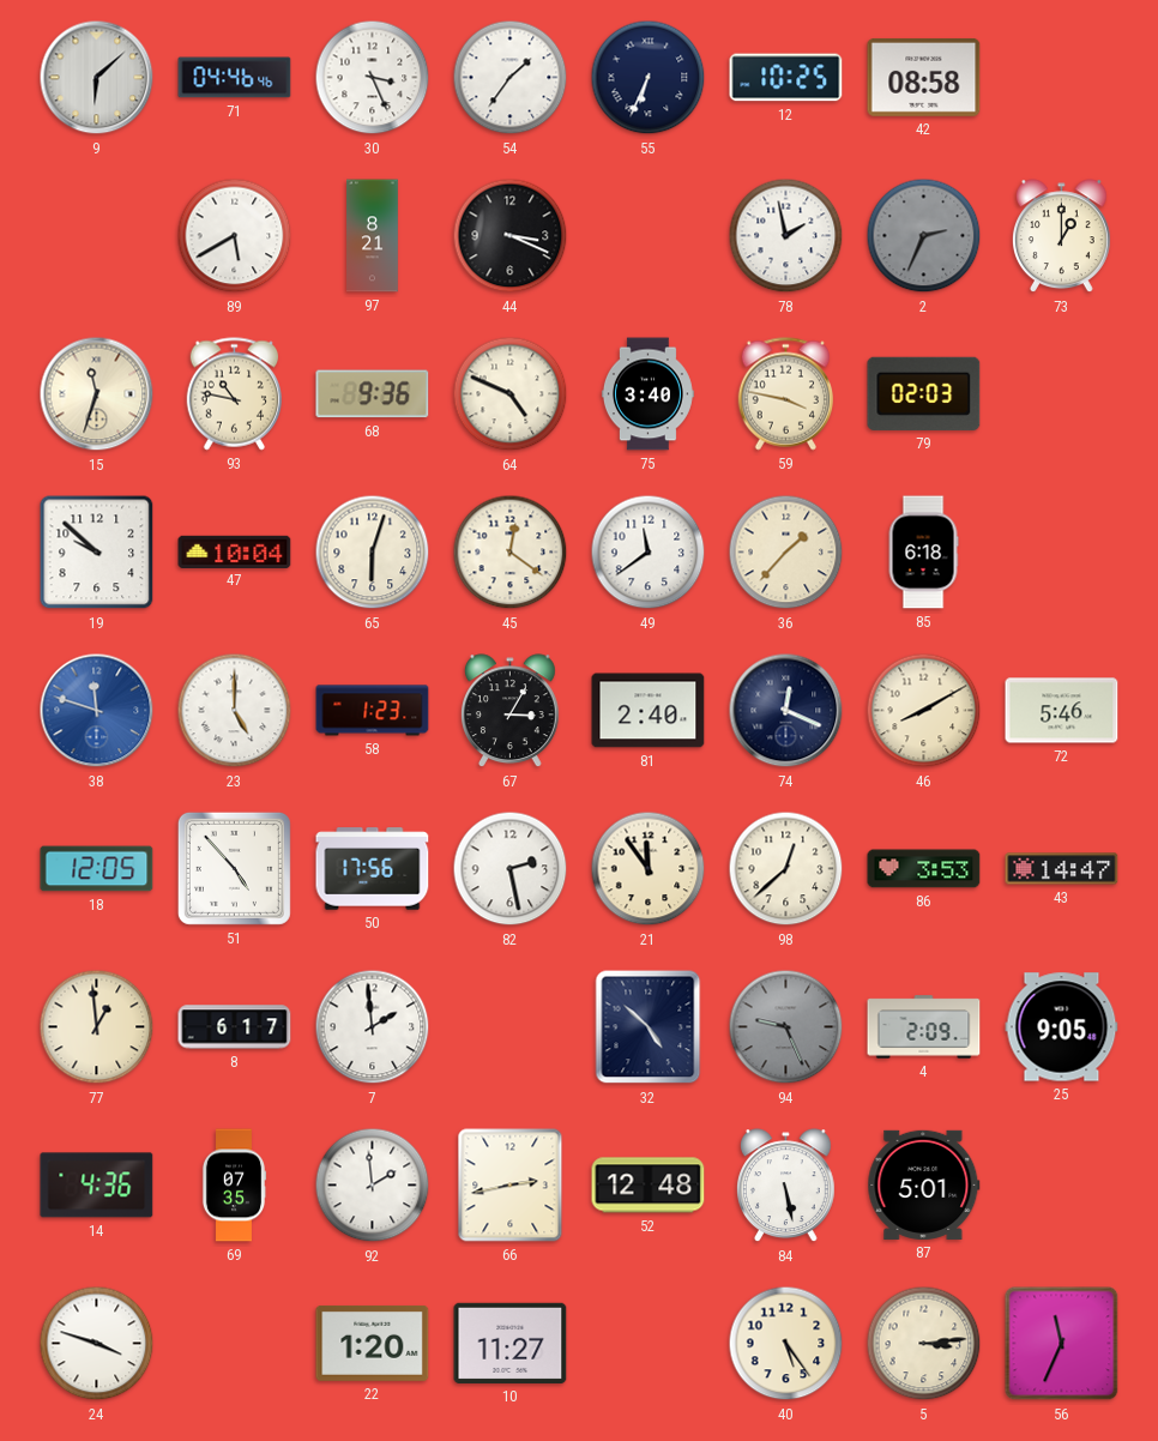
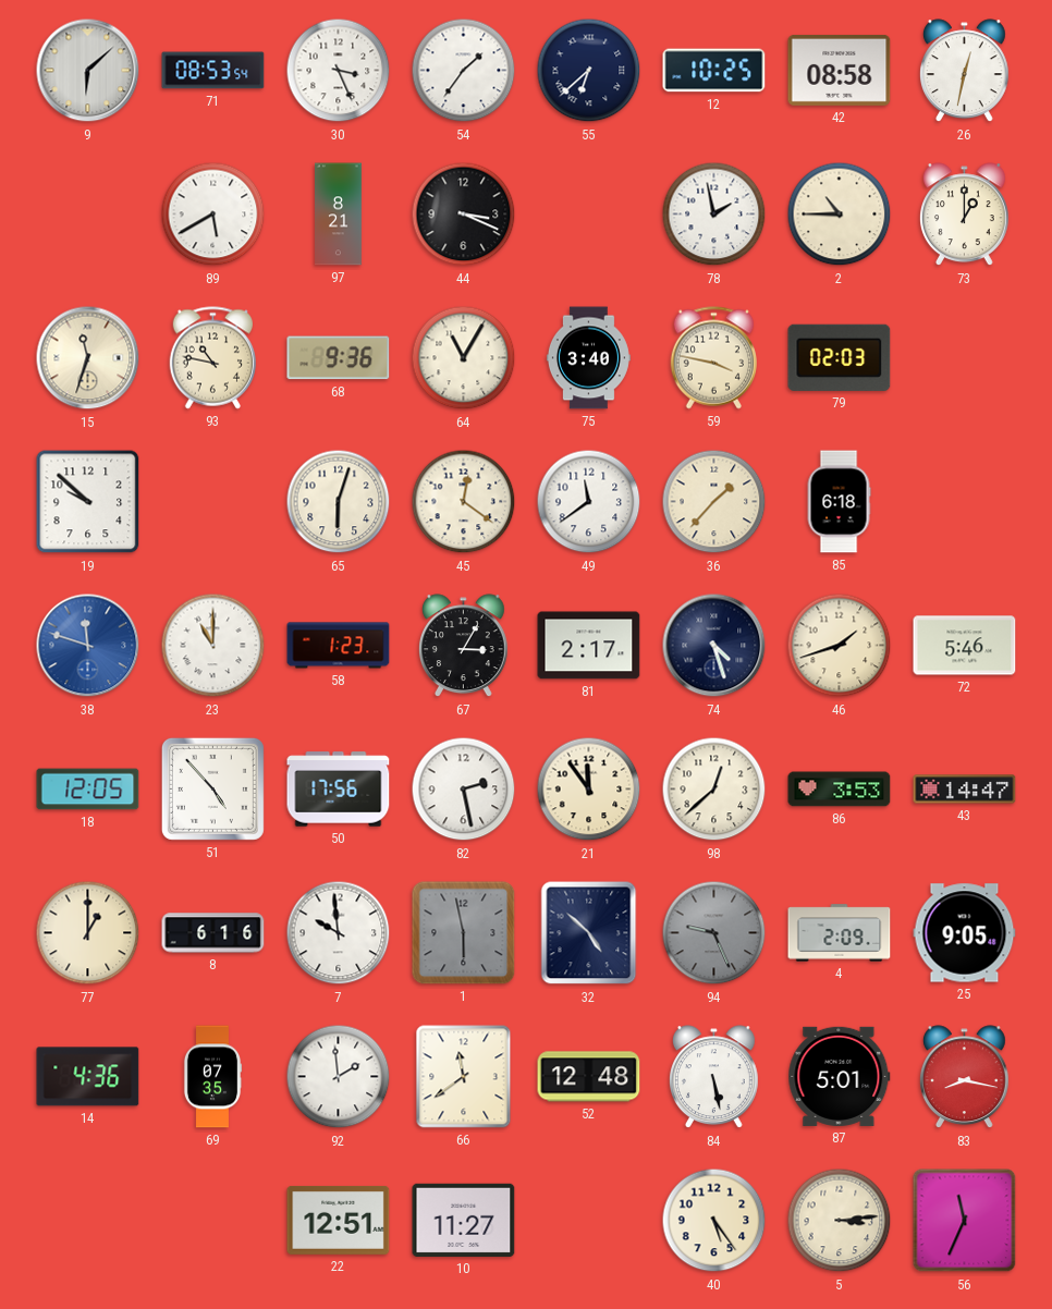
71: 04:46 -> 08:53
55: 6:34 -> 6:38
26: none -> 12:32
2: 2:34 -> 10:45
2 dial: grey -> cream
64: 4:49 -> 11:05
47: 10:04 -> none
23: 5:00 -> 11:00
81: 2:40 -> 2:17
74: 12:19 -> 4:27
46: 8:10 -> 1:42
77: 12:59 -> 1:00
8: 6:17 -> 6:16
7: 1:59 -> 9:59
1: none -> 5:58
66: 2:43 -> 11:39
83: none -> 8:17
24: 3:48 -> none
22: 1:20 -> 12:51
